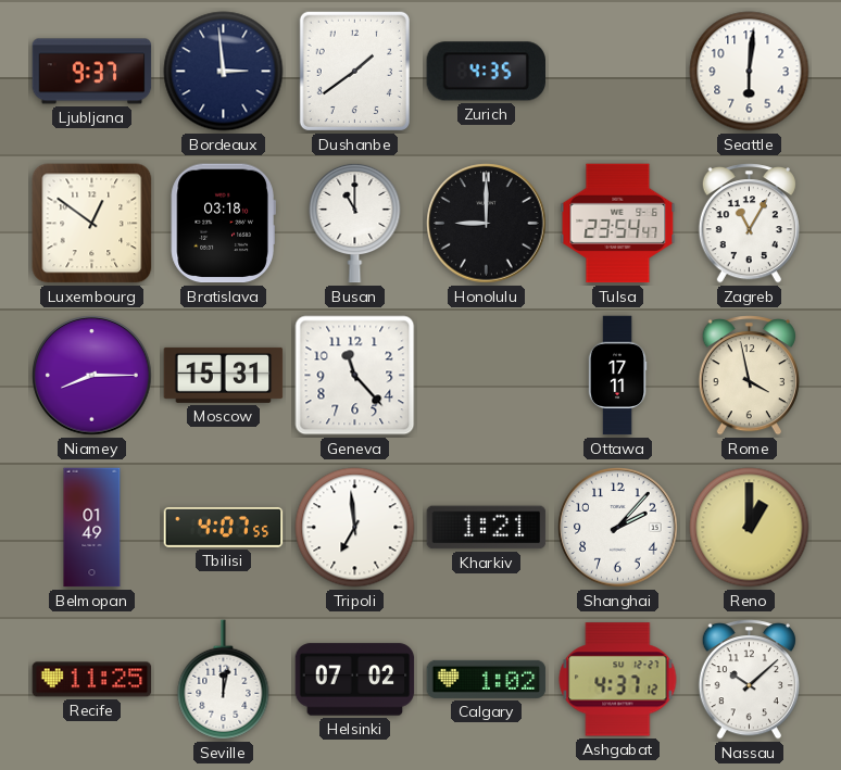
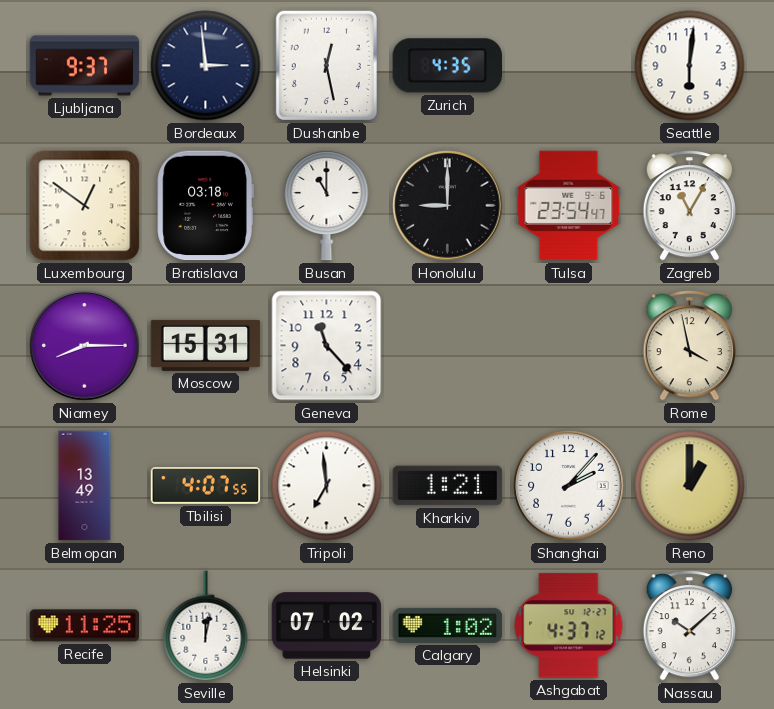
Dushanbe: 1:39 -> 12:28
Ottawa: 17:11 -> none
Belmopan: 01:49 -> 13:49
